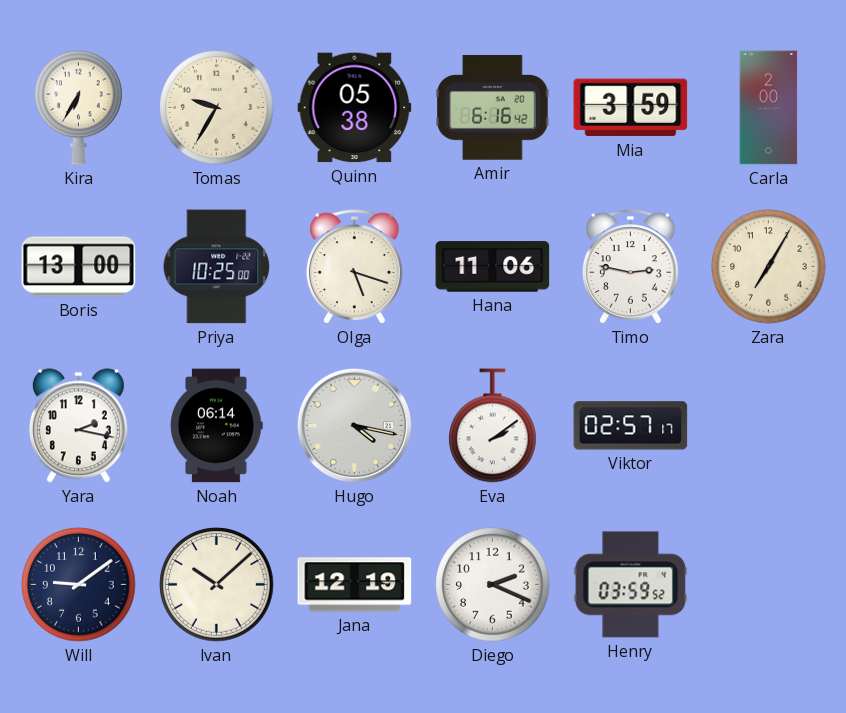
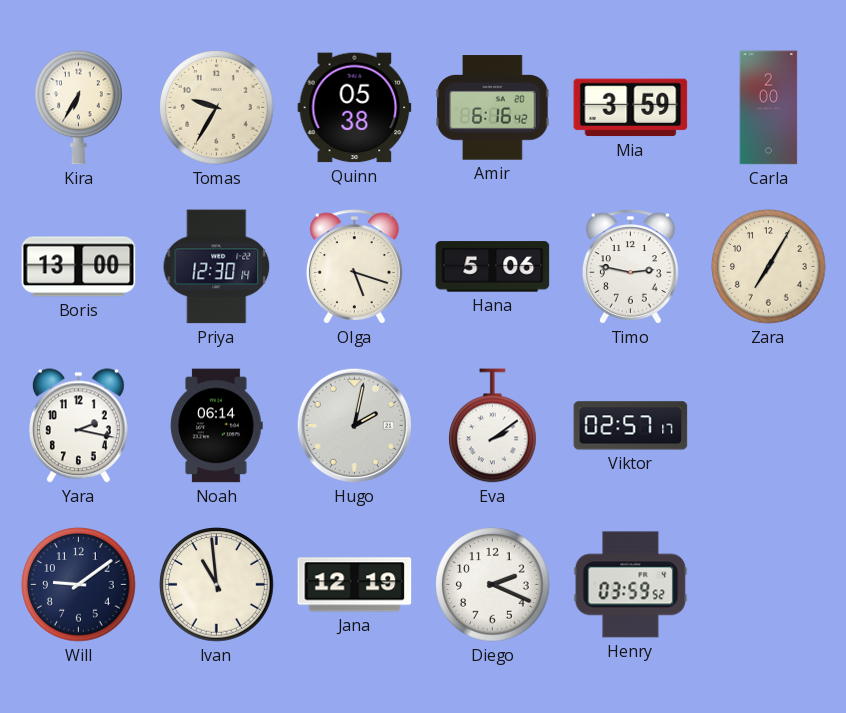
Priya: 10:25 -> 12:30
Hana: 11:06 -> 5:06
Hugo: 4:17 -> 2:02
Ivan: 10:08 -> 10:59
